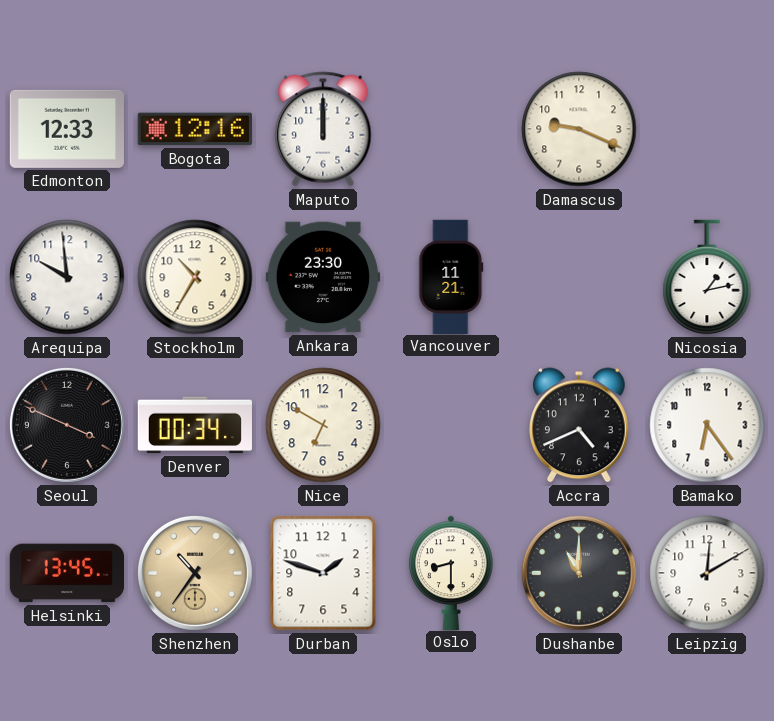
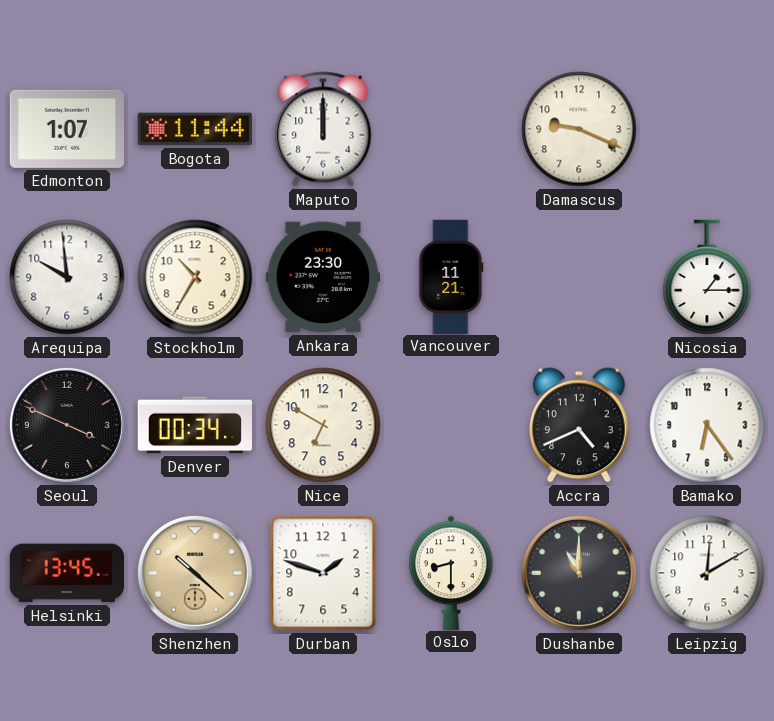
Edmonton: 12:33 -> 1:07
Bogota: 12:16 -> 11:44
Nicosia: 1:13 -> 1:15
Shenzhen: 10:36 -> 10:22
